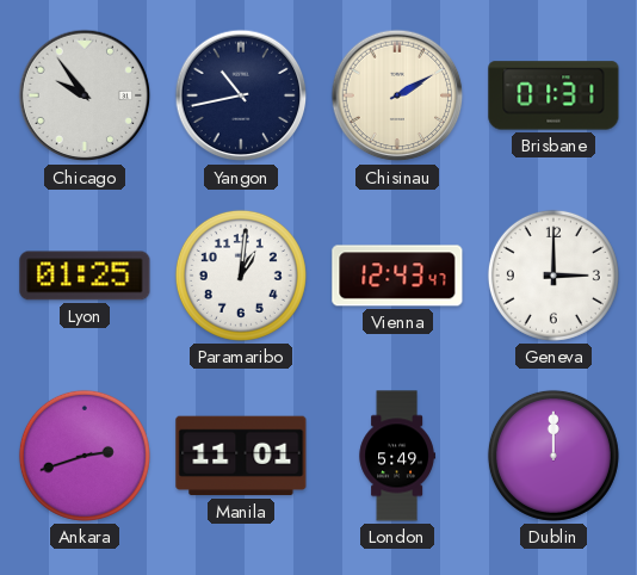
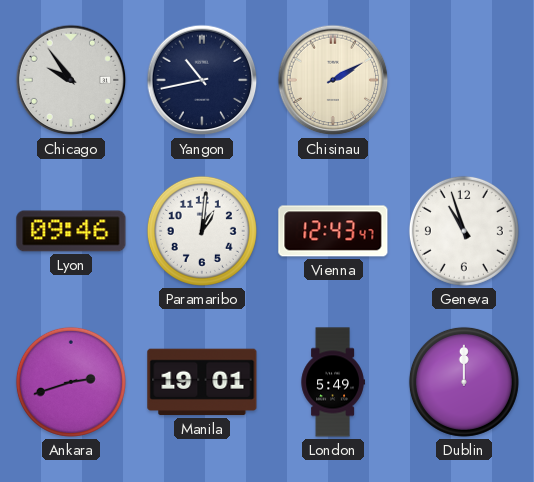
Brisbane: 01:31 -> none
Lyon: 01:25 -> 09:46
Geneva: 3:00 -> 10:57
Manila: 11:01 -> 19:01
